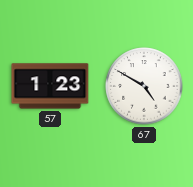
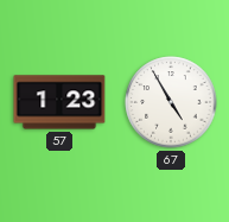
67: 4:50 -> 4:55
